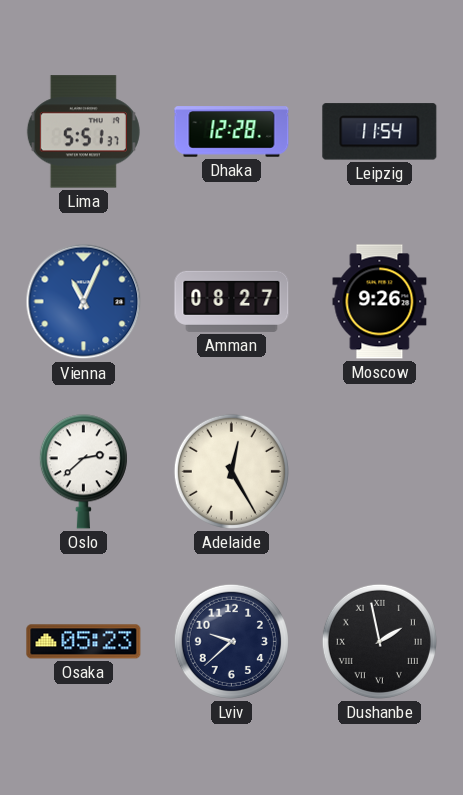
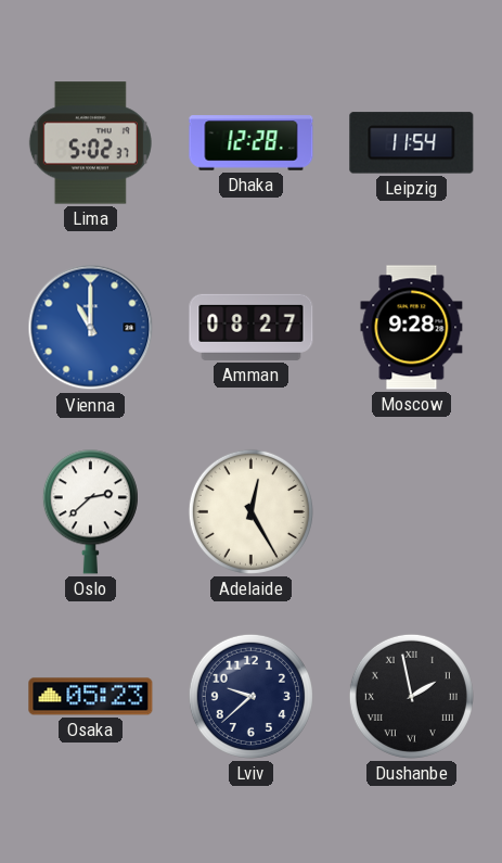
Lima: 5:51 -> 5:02
Vienna: 11:04 -> 11:00
Moscow: 9:26 -> 9:28
